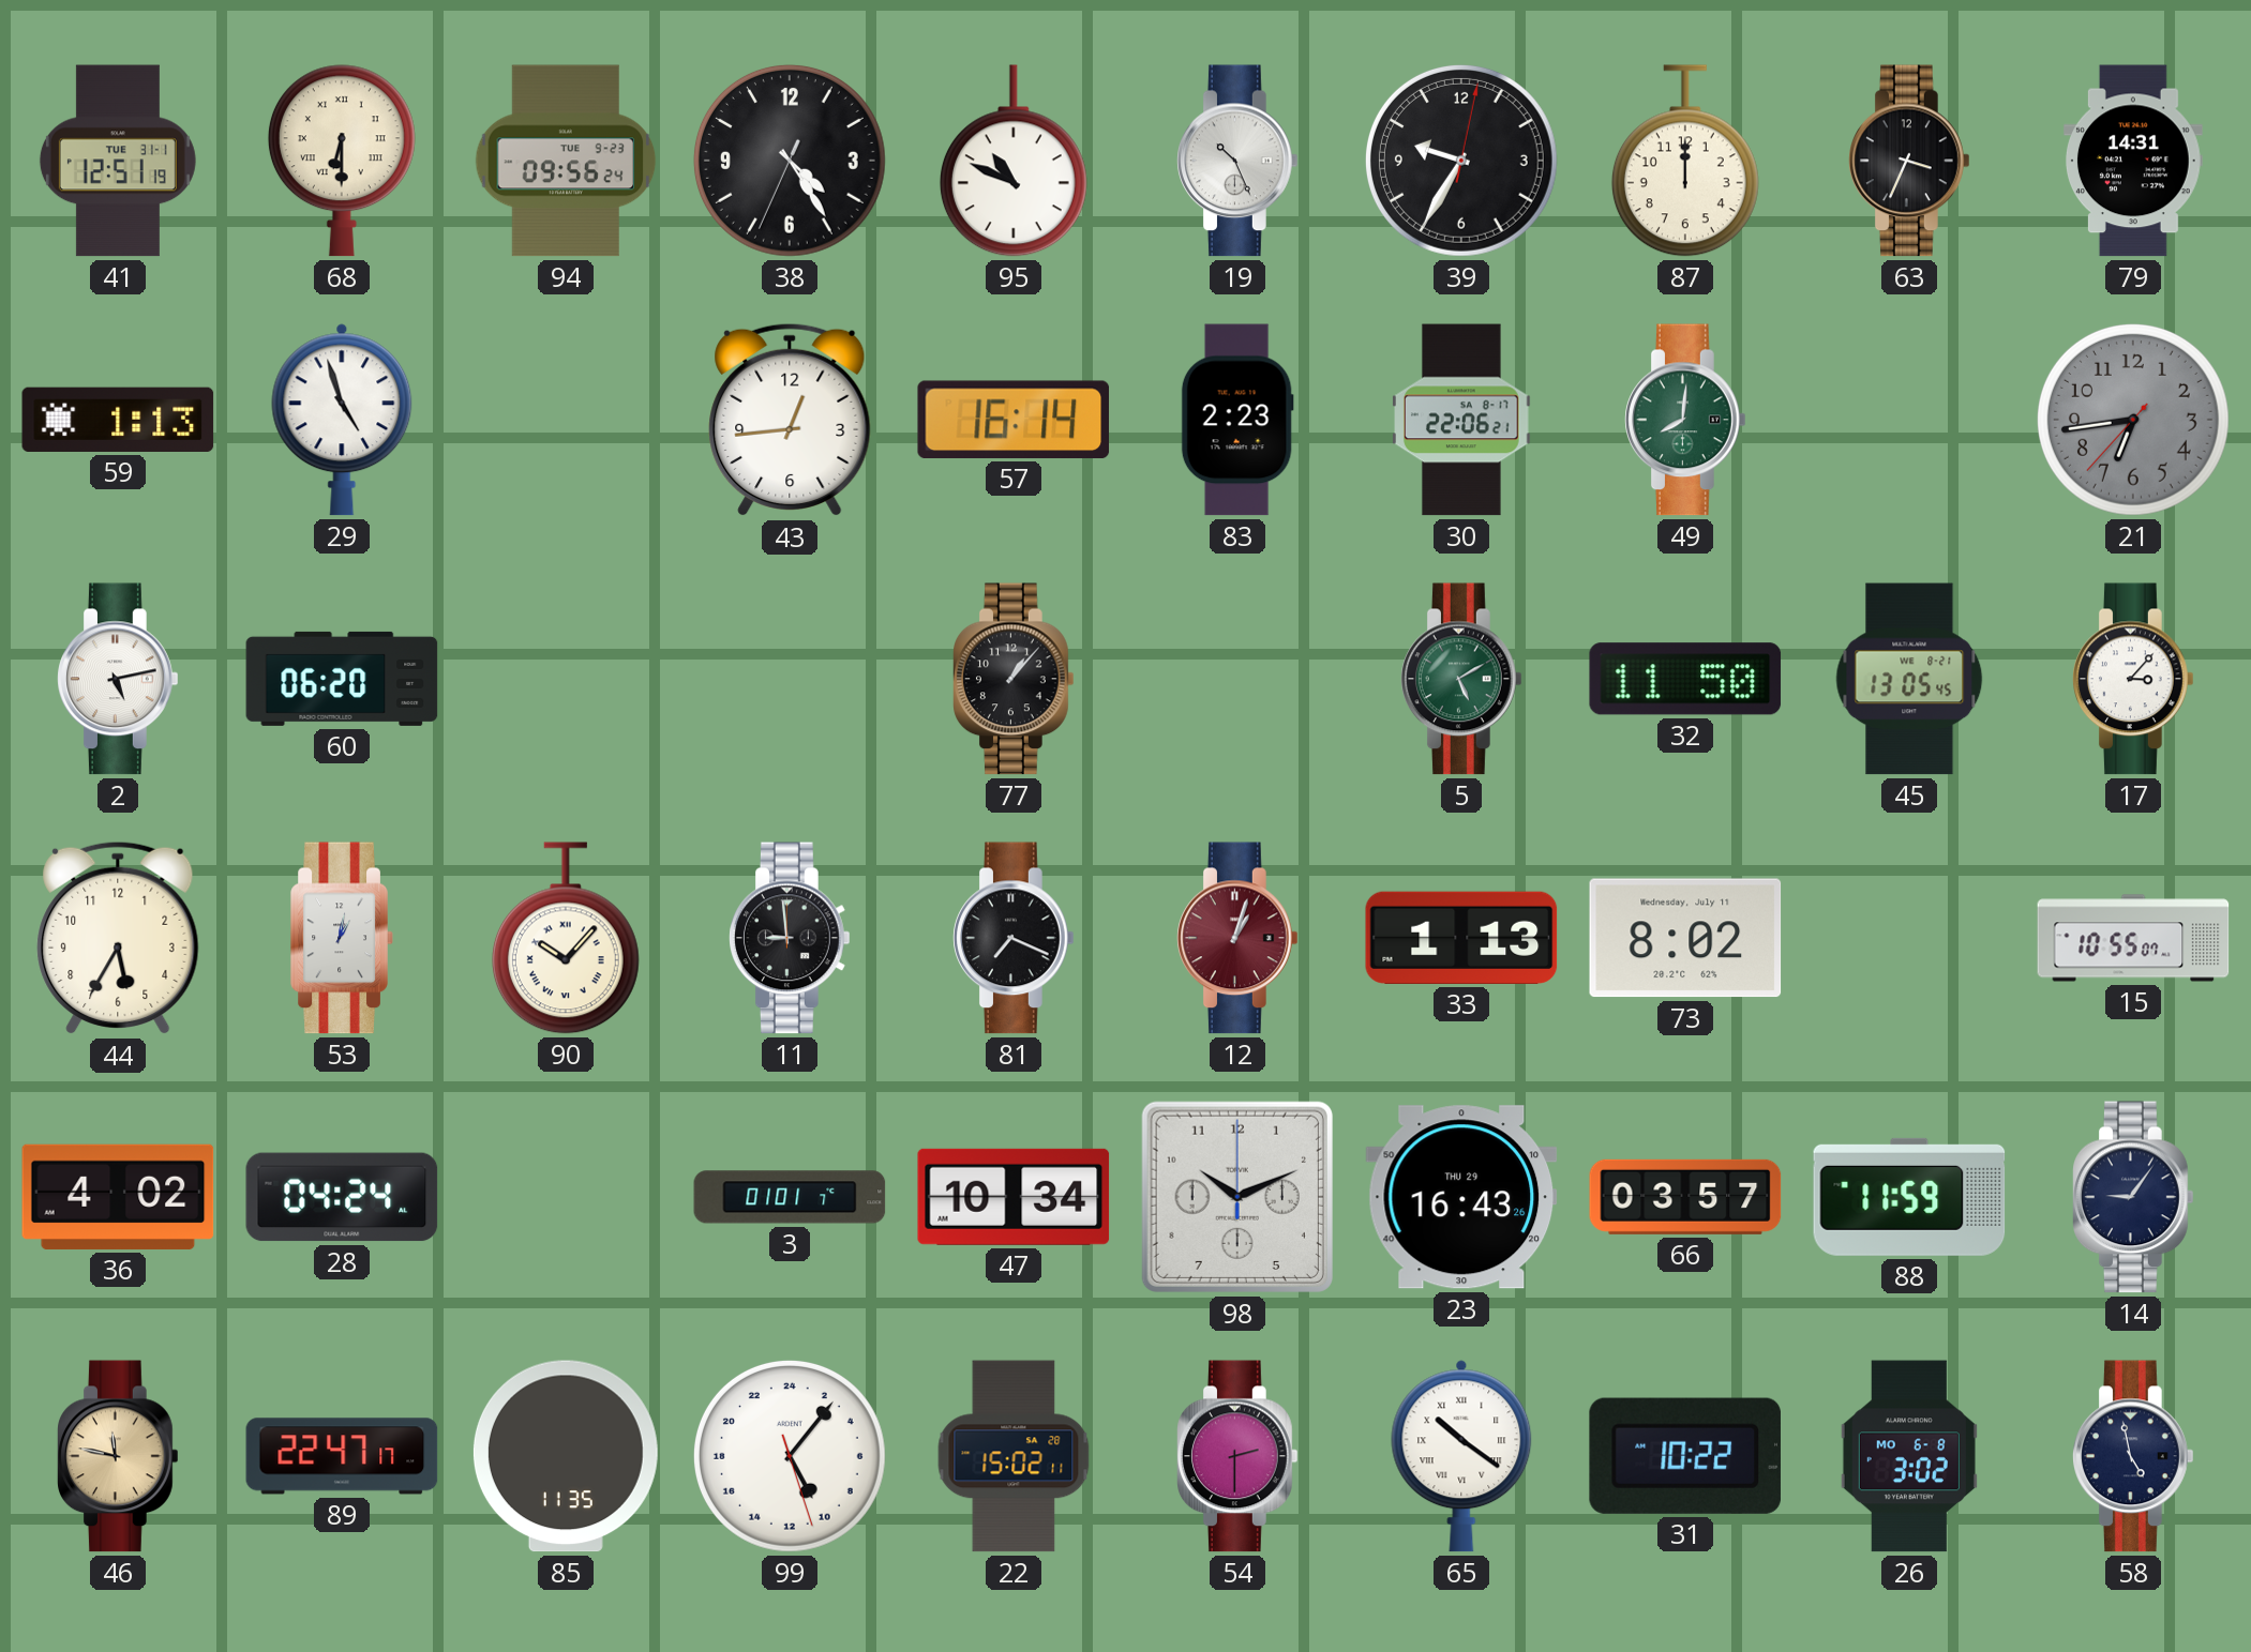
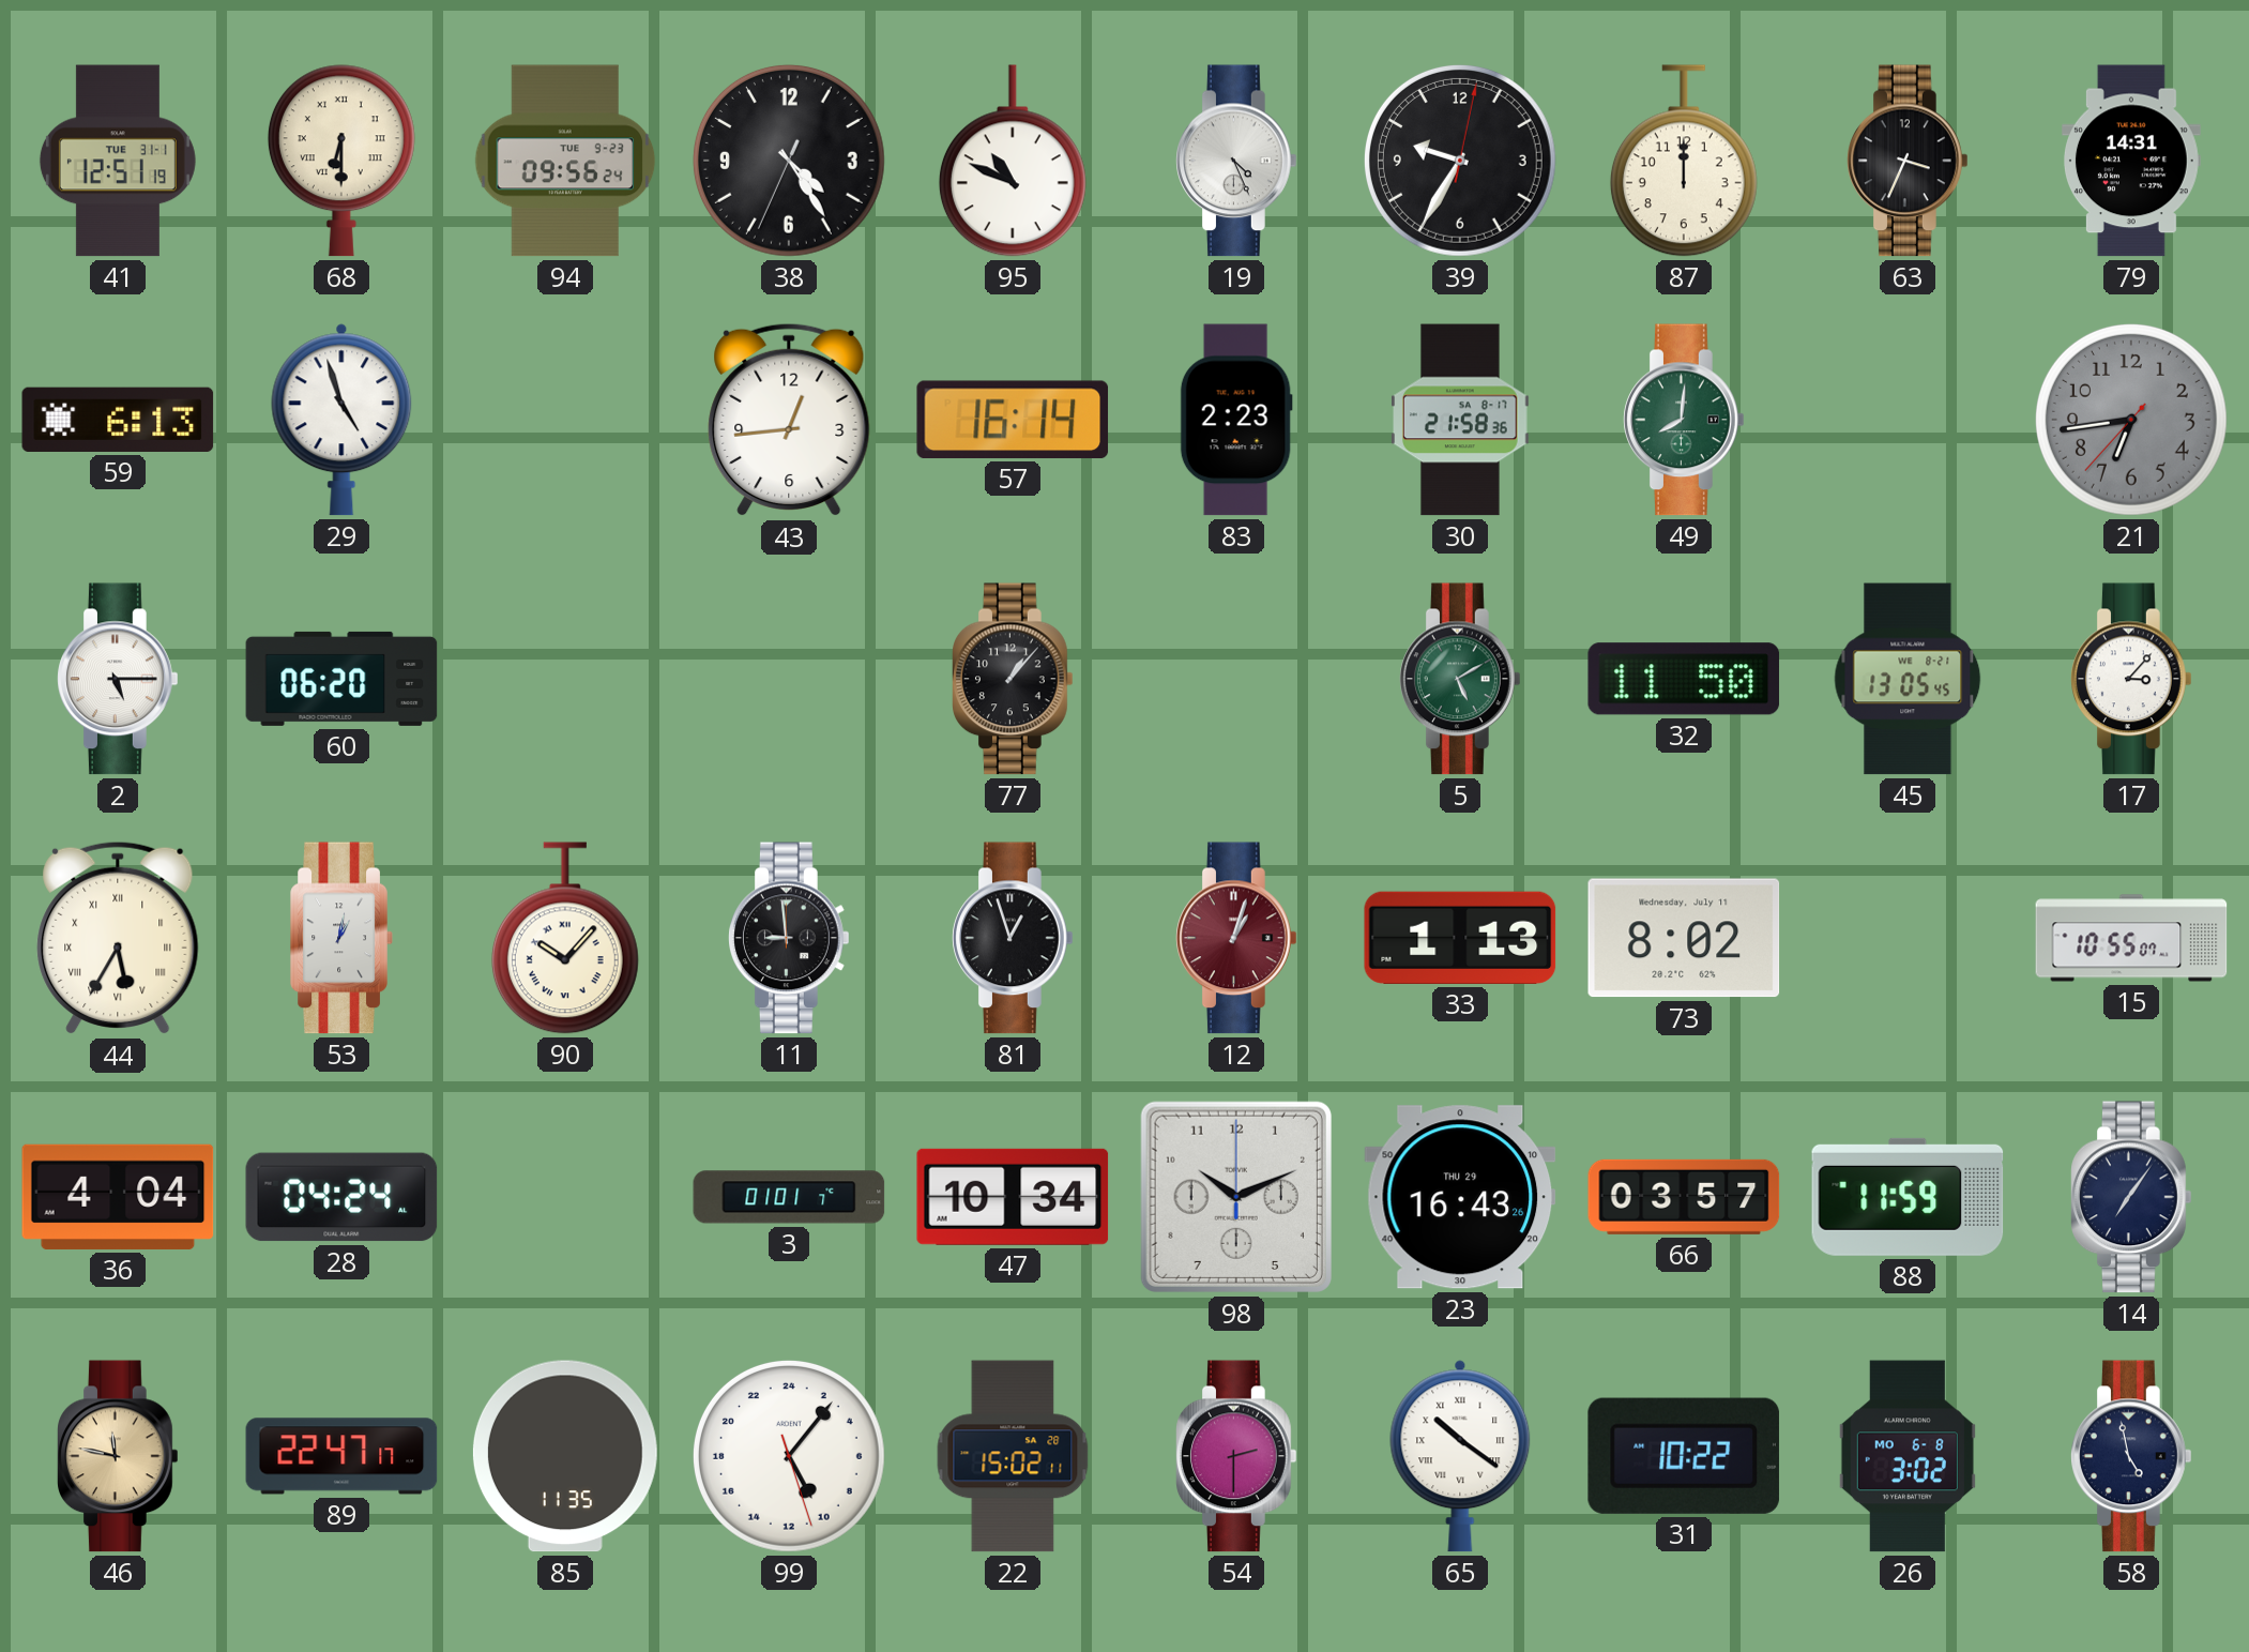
19: 10:26 -> 4:26
59: 1:13 -> 6:13
30: 22:06 -> 21:58
2: 5:13 -> 5:15
44 numerals: Arabic -> Roman
81: 7:19 -> 12:57
36: 4:02 -> 4:04
14: 9:06 -> 7:06
